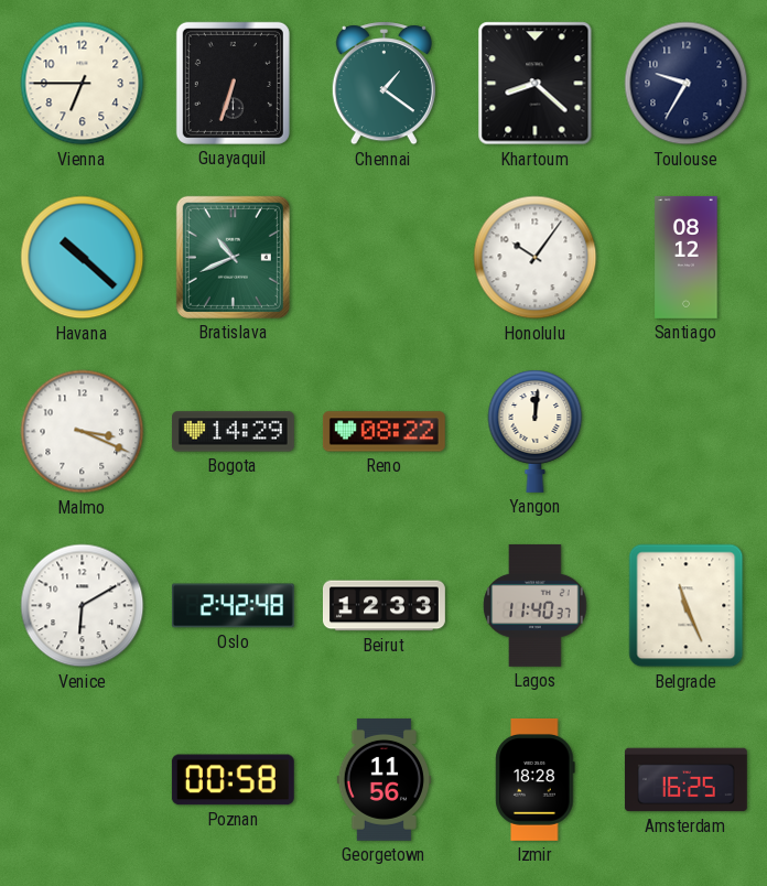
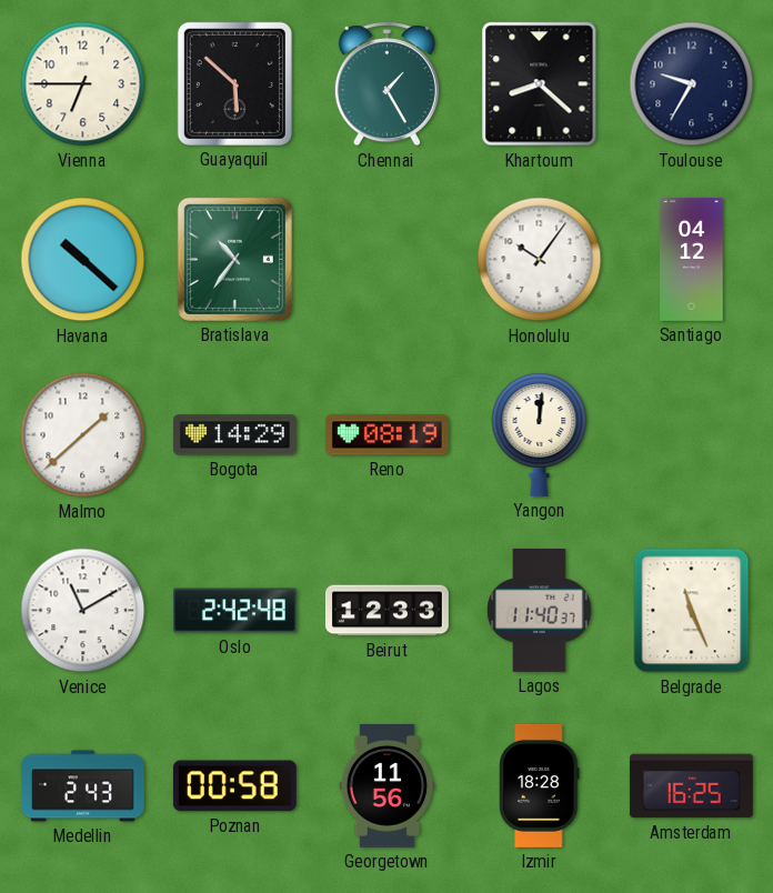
Guayaquil: 6:33 -> 5:52
Chennai: 1:21 -> 1:25
Bratislava: 10:41 -> 10:36
Santiago: 08:12 -> 04:12
Malmo: 3:19 -> 1:38
Reno: 08:22 -> 08:19
Venice: 6:10 -> 11:10
Medellin: none -> 2:43
